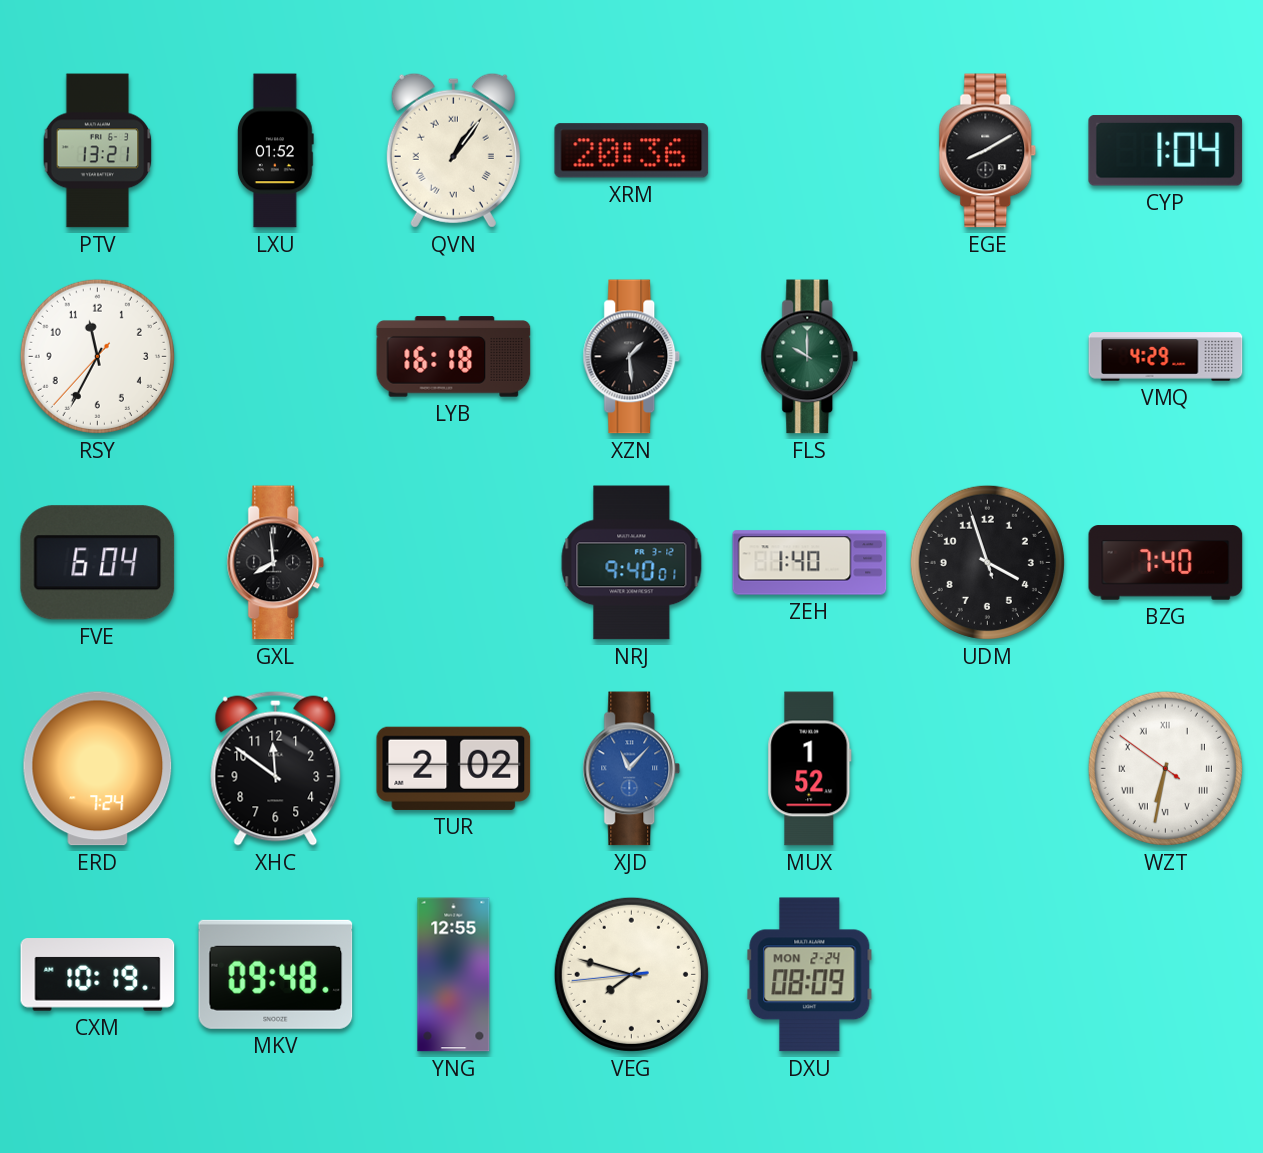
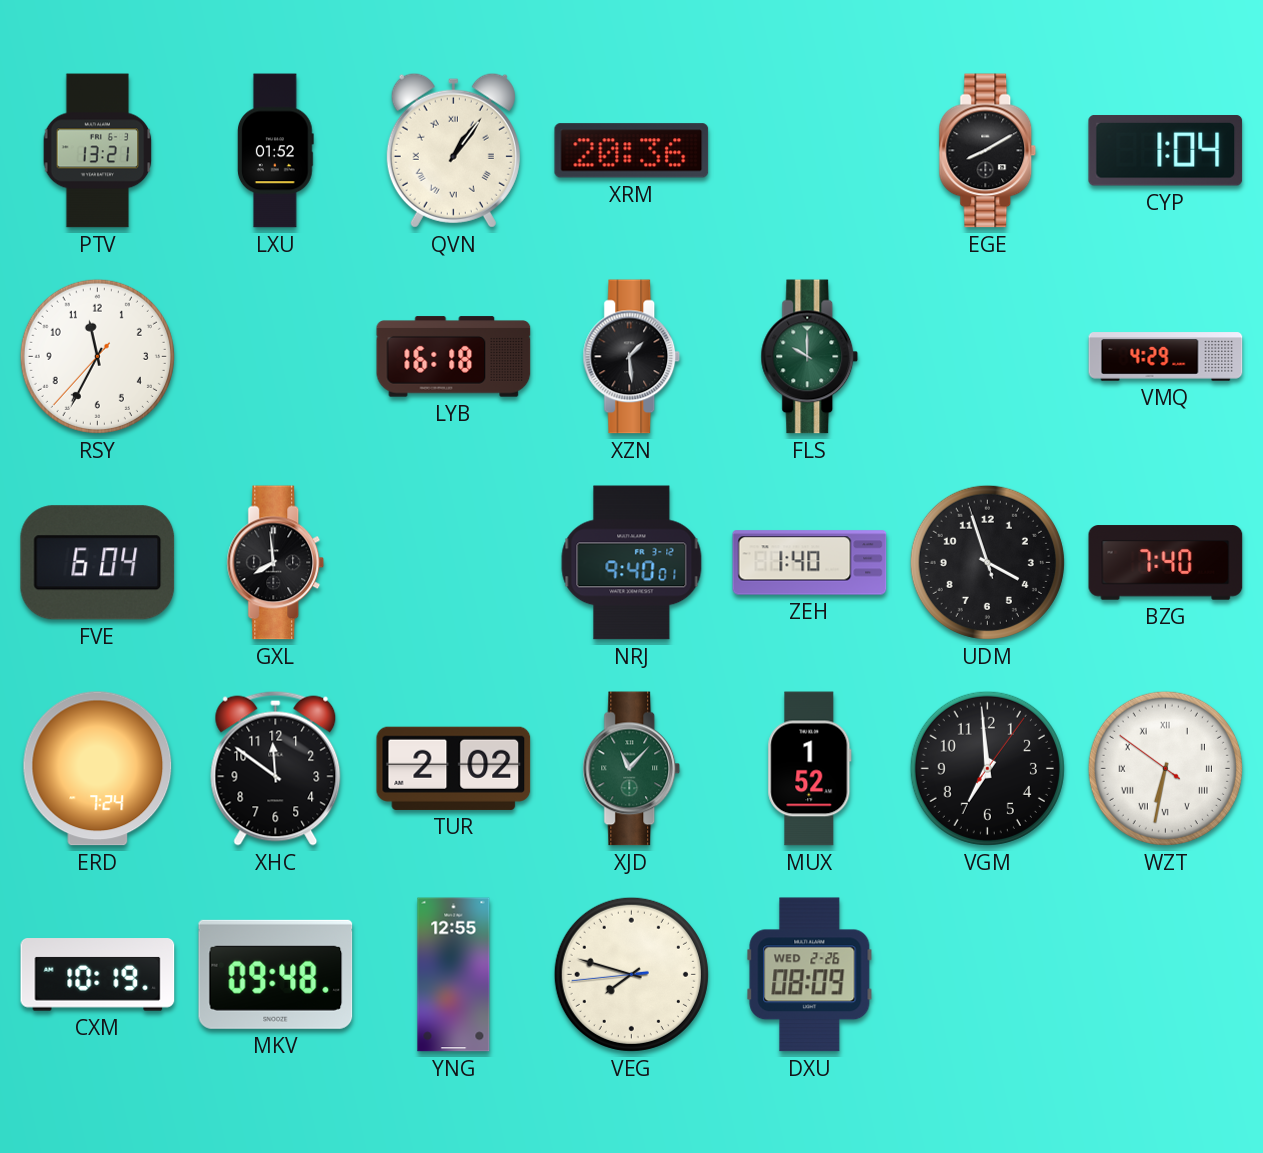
XJD dial: blue -> green
VGM: none -> 6:59
DXU date: MON 2-24 -> WED 2-26
